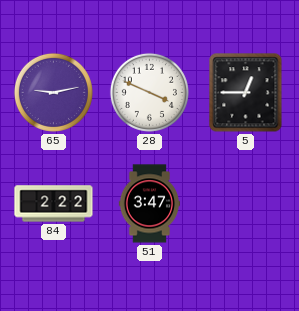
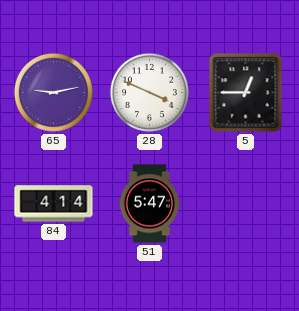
84: 2:22 -> 4:14
51: 3:47 -> 5:47
